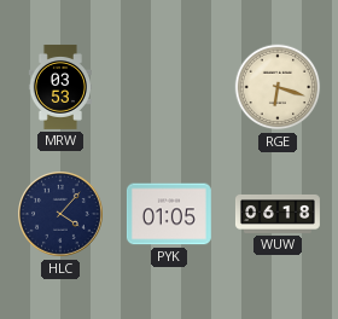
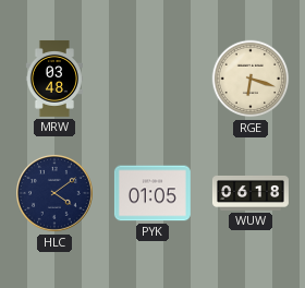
MRW: 03:53 -> 03:48
HLC: 4:07 -> 4:09
